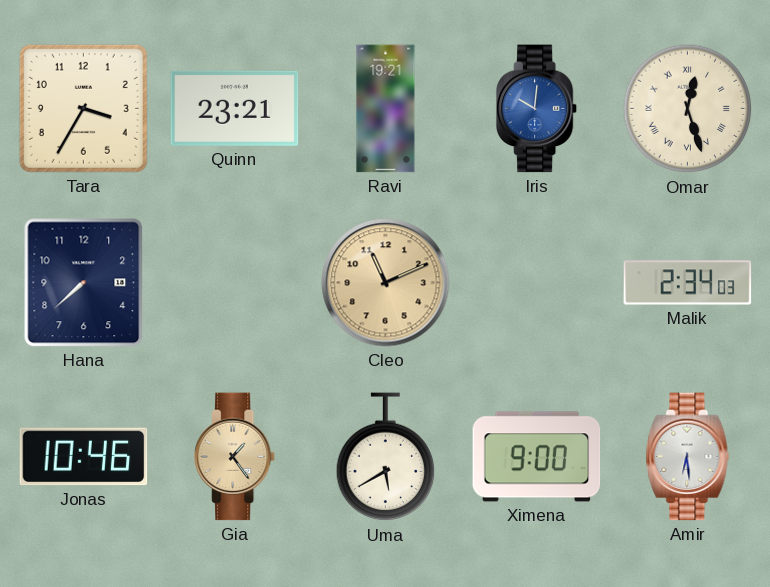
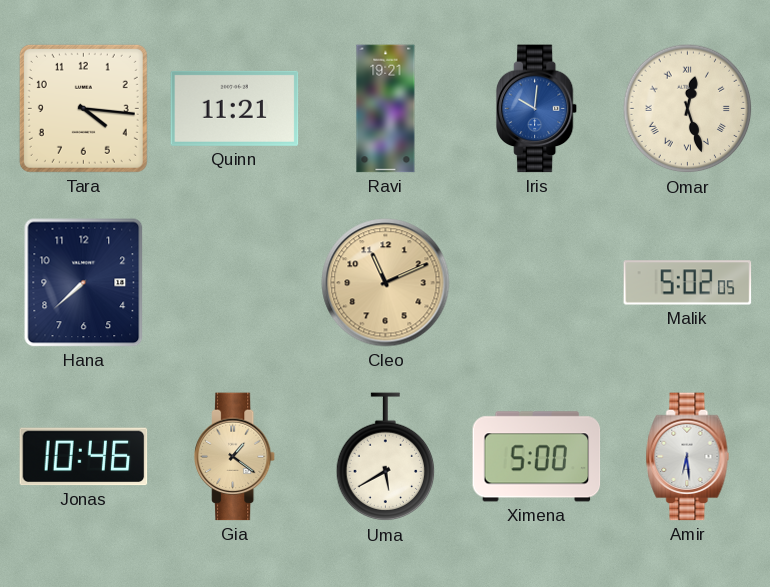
Tara: 3:35 -> 4:16
Quinn: 23:21 -> 11:21
Malik: 2:34 -> 5:02
Gia: 1:24 -> 1:21
Ximena: 9:00 -> 5:00
